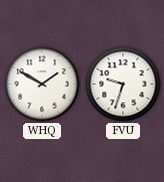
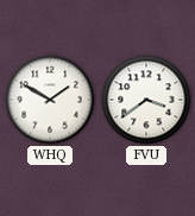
FVU: 9:33 -> 3:39
